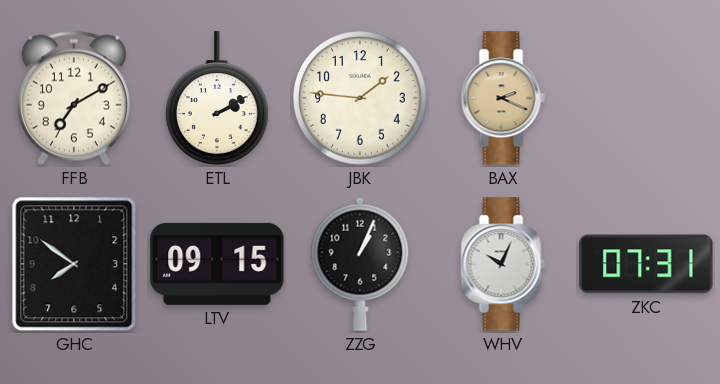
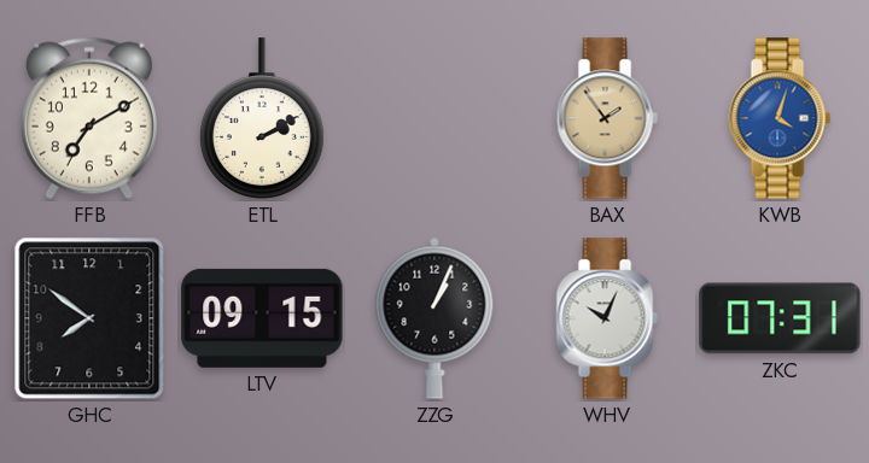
JBK: 1:46 -> none
BAX: 2:19 -> 1:54
KWB: none -> 4:03
